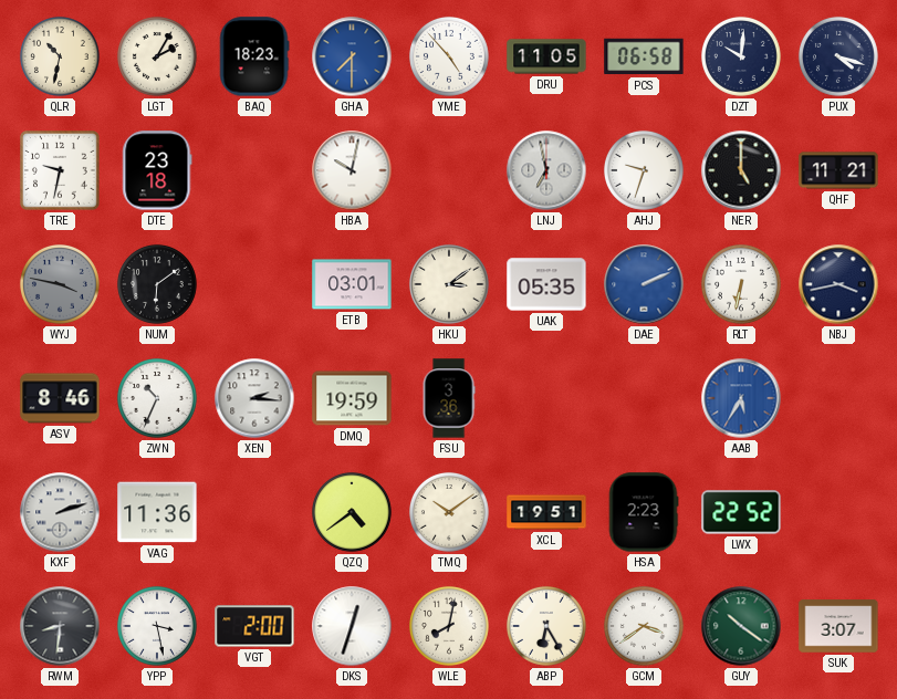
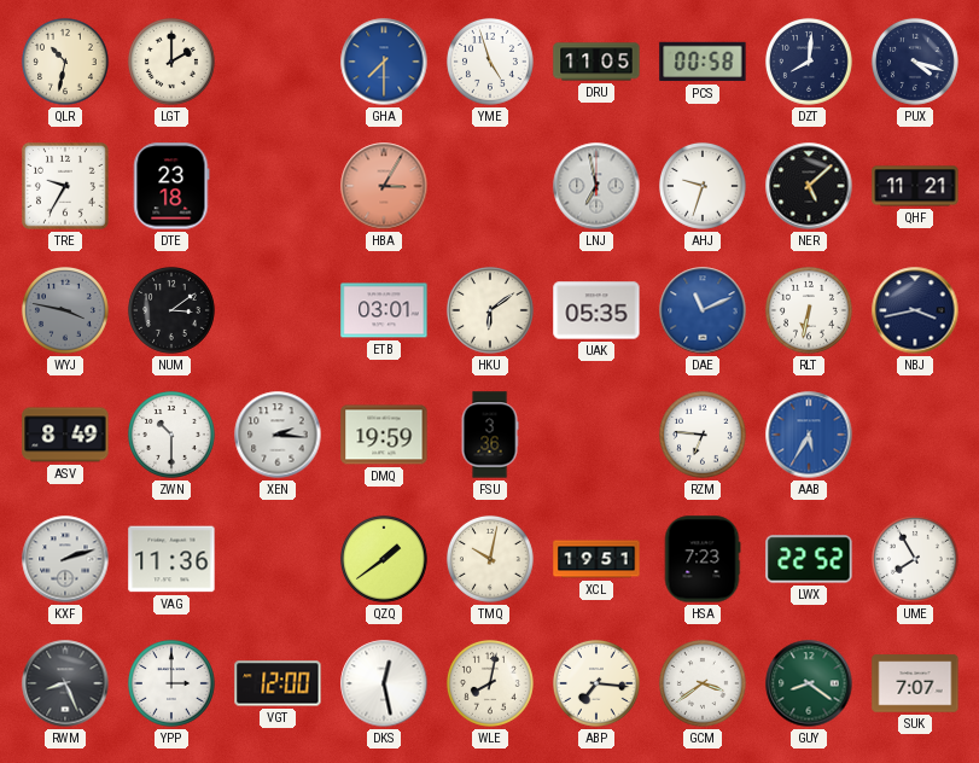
LGT: 2:05 -> 2:00
BAQ: 18:23 -> none
YME: 4:53 -> 4:57
PCS: 06:58 -> 00:58
DZT: 10:01 -> 8:01
TRE: 9:32 -> 9:35
HBA: 10:02 -> 3:05
HBA dial: white -> salmon
NER: 5:00 -> 5:08
NUM: 6:09 -> 3:09
HKU: 3:09 -> 6:09
DAE: 2:11 -> 11:11
ASV: 8:46 -> 8:49
ZWN: 10:34 -> 10:30
RZM: none -> 6:46
QZQ: 4:39 -> 1:39
TMQ: 10:09 -> 10:02
HSA: 2:23 -> 7:23
UME: none -> 7:55
RWM: 8:31 -> 8:26
YPP: 3:28 -> 3:00
VGT: 2:00 -> 12:00
DKS: 12:33 -> 12:28
ABP: 6:25 -> 7:16
GUY: 10:21 -> 8:21
SUK: 3:07 -> 7:07
